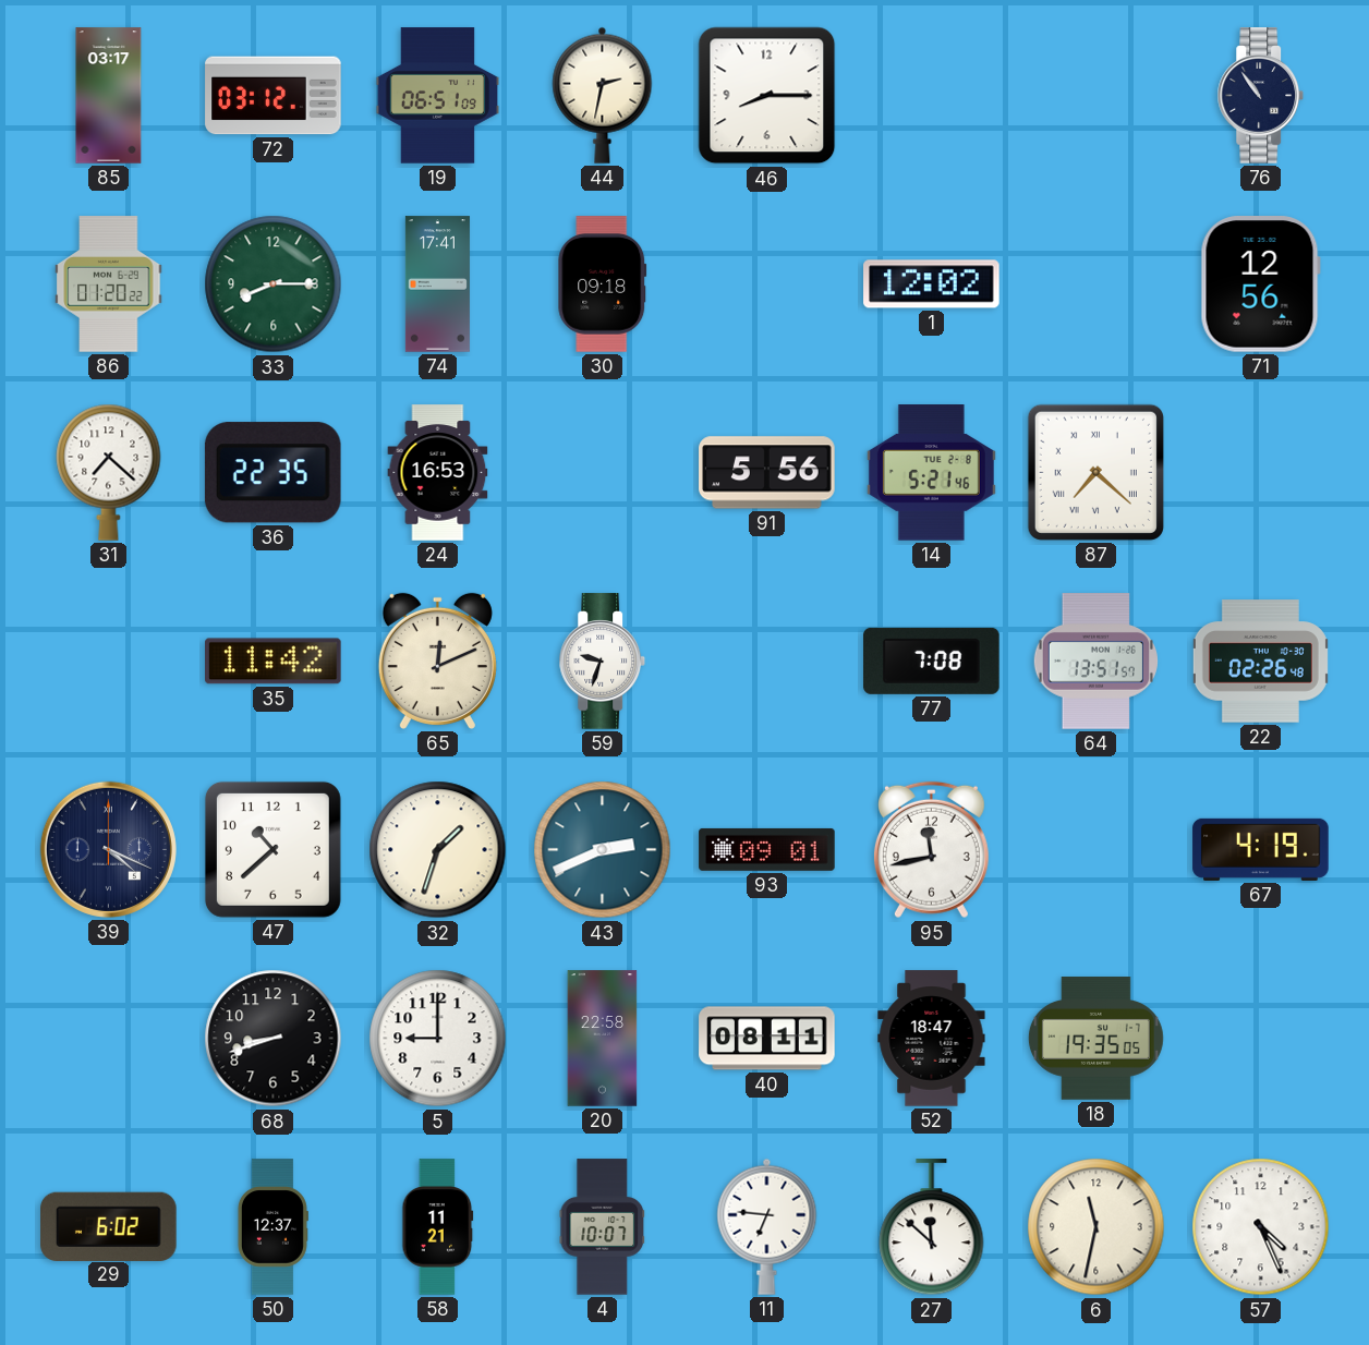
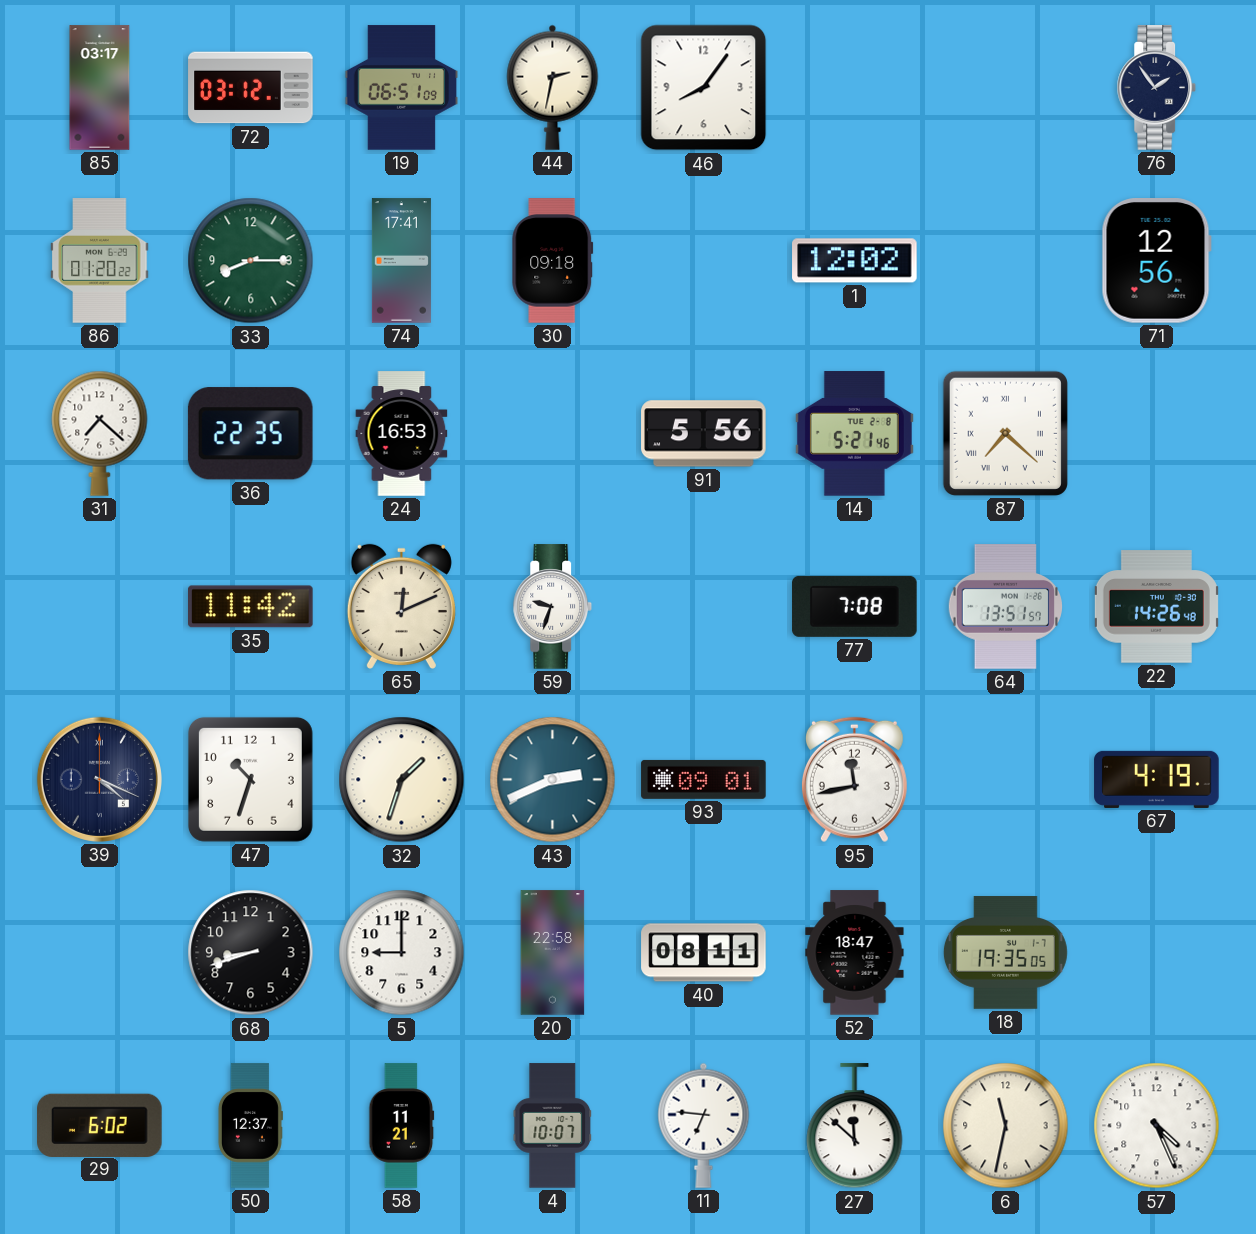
46: 8:15 -> 8:06
76: 10:54 -> 1:54
22: 02:26 -> 14:26
47: 10:38 -> 10:33
